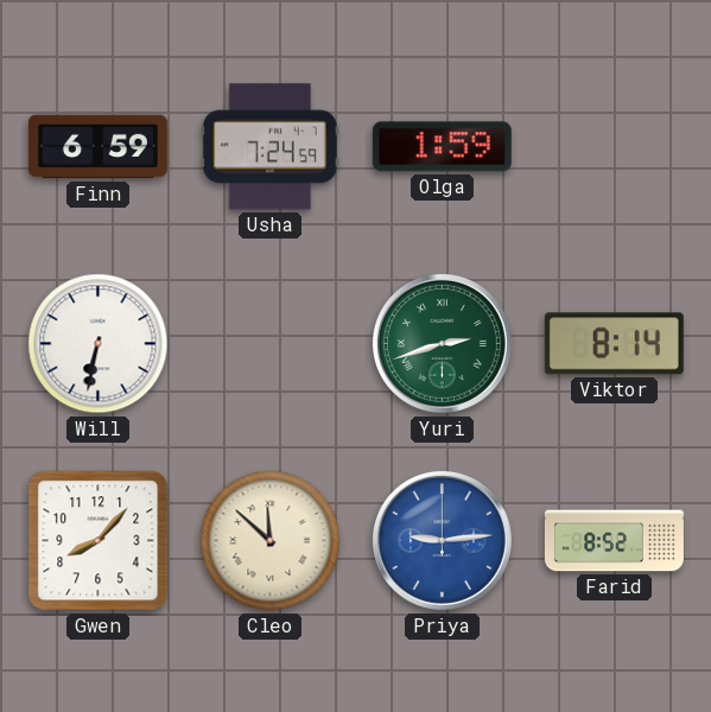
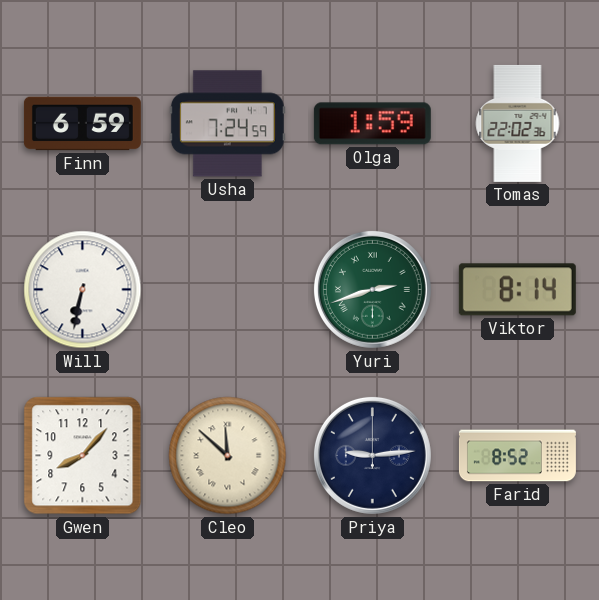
Tomas: none -> 22:02
Priya dial: blue -> navy
